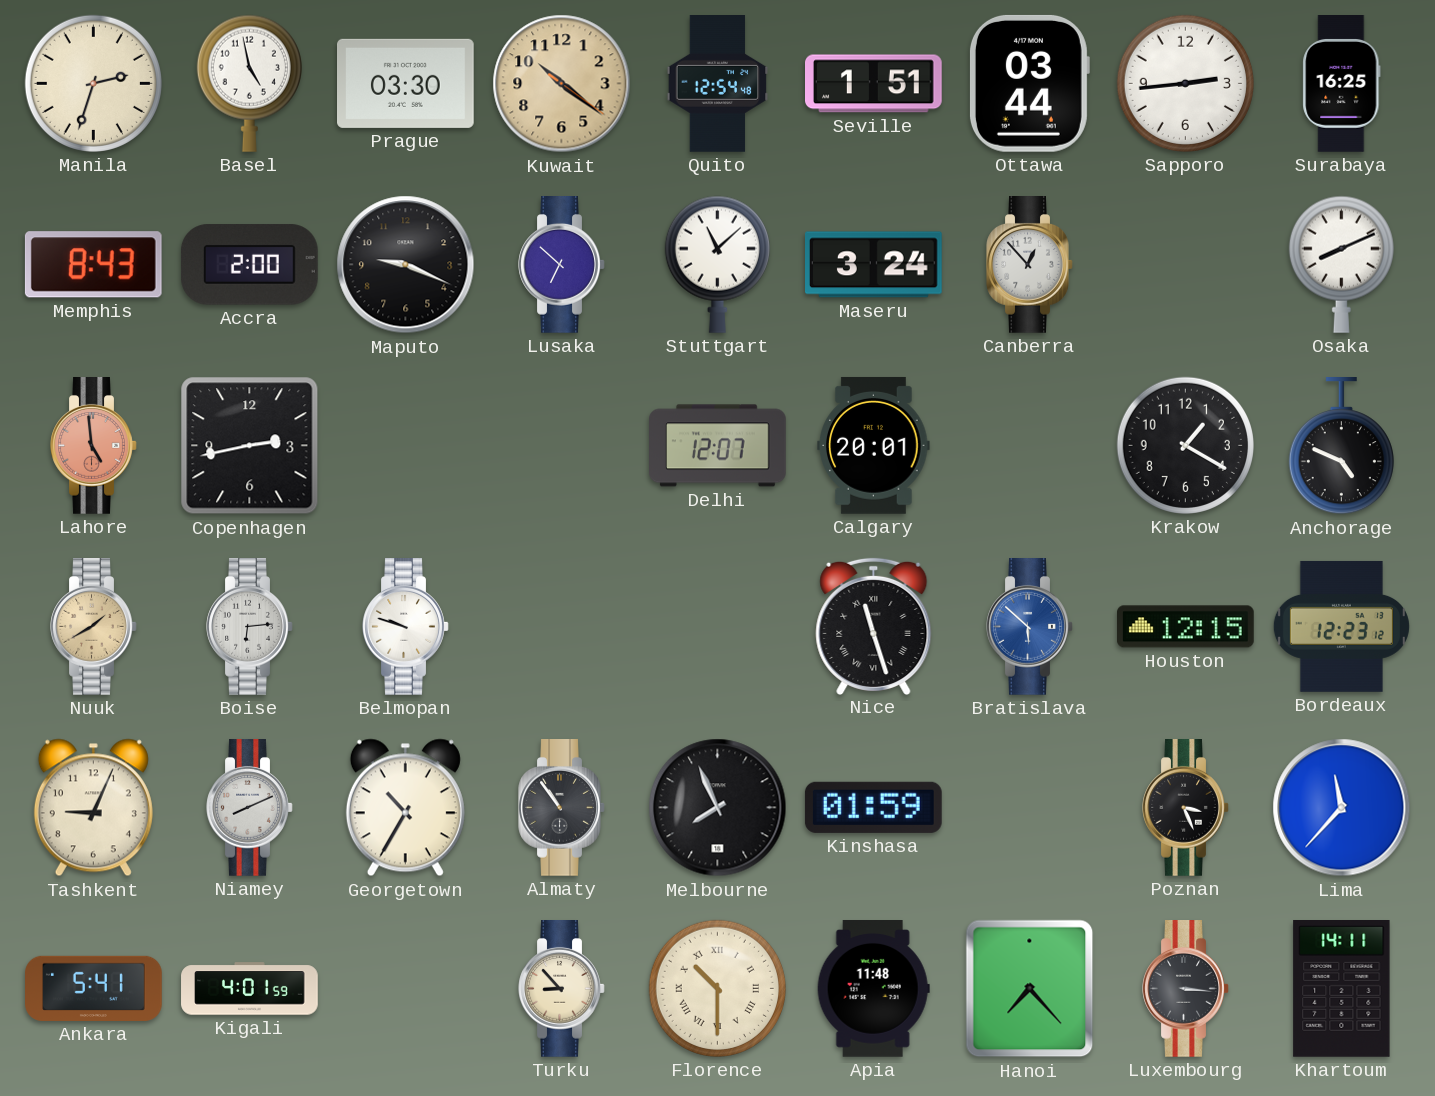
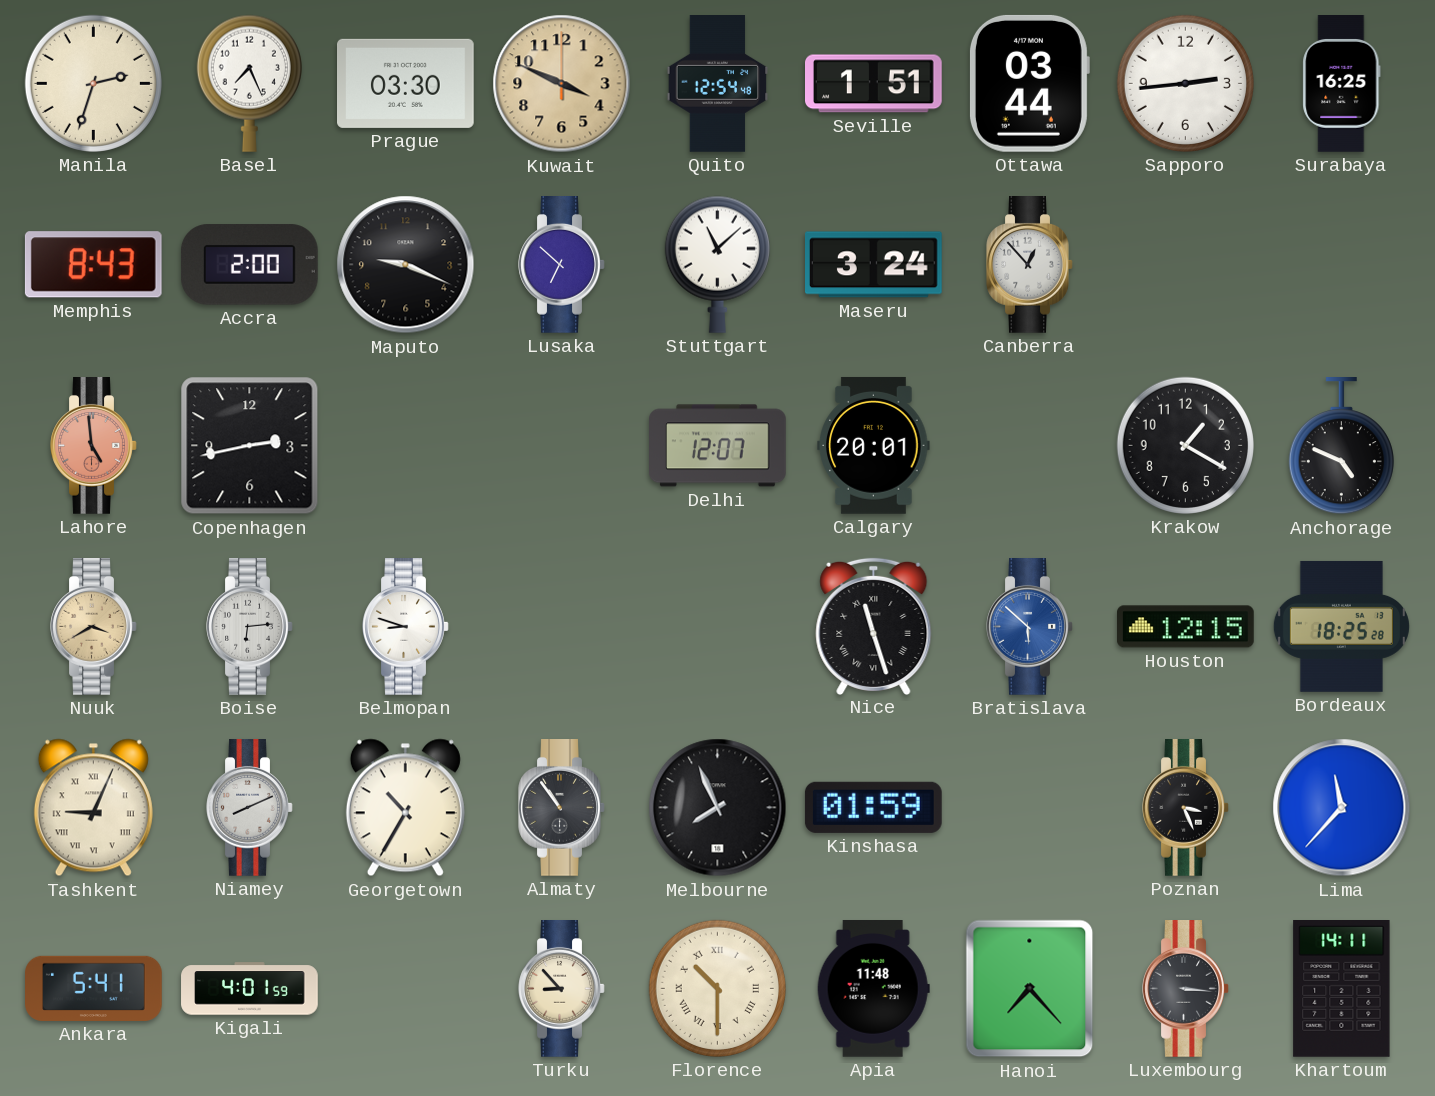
Basel: 4:58 -> 7:26
Kuwait: 10:21 -> 3:49
Osaka: 8:11 -> none
Nuuk: 1:40 -> 3:40
Belmopan: 9:48 -> 8:48
Bordeaux: 12:23 -> 18:25
Tashkent numerals: Arabic -> Roman
